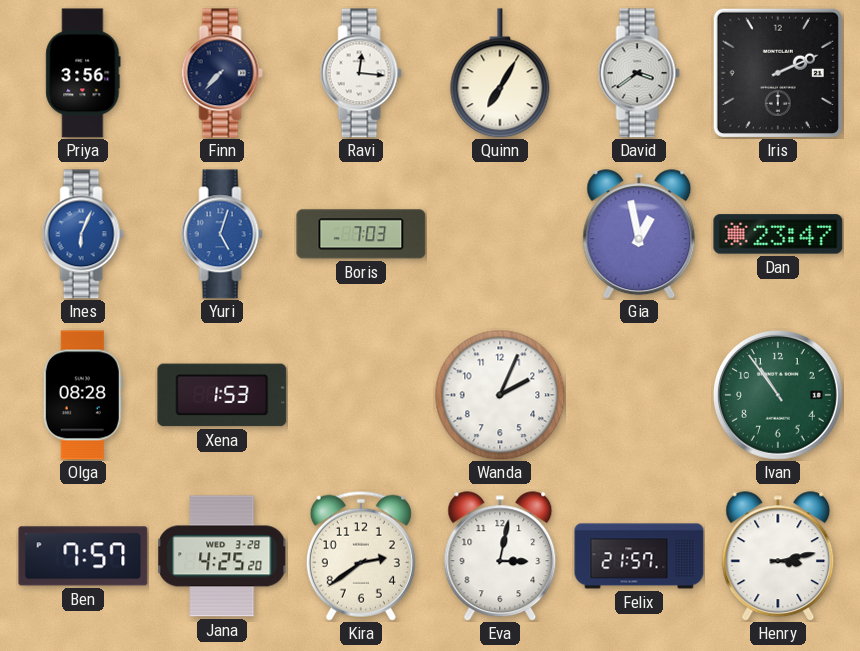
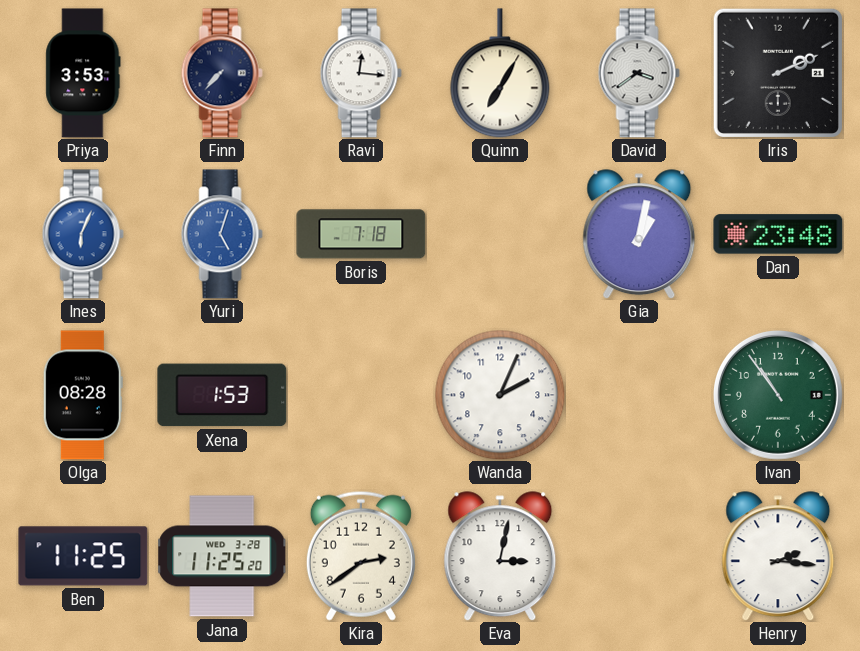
Priya: 3:56 -> 3:53
Boris: 7:03 -> 7:18
Gia: 12:58 -> 1:02
Dan: 23:47 -> 23:48
Ben: 7:57 -> 11:25
Jana: 4:25 -> 11:25
Felix: 21:57 -> none
Henry: 3:13 -> 2:16
